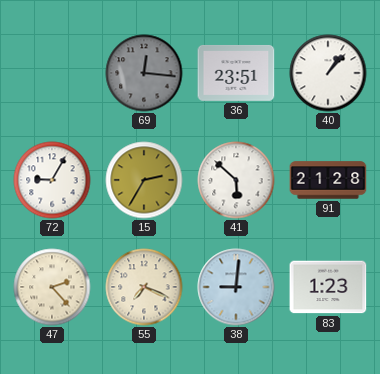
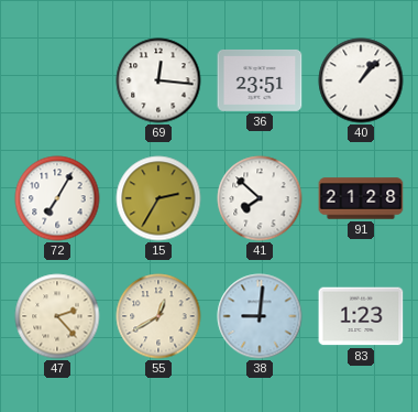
69 dial: grey -> white
72: 9:05 -> 7:05
41: 5:52 -> 7:52
55: 7:19 -> 12:40
